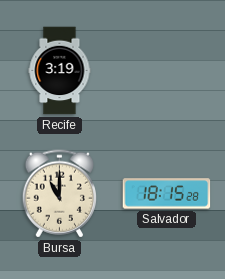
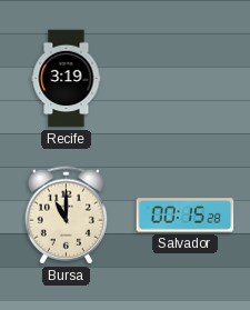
Salvador: 18:15 -> 00:15
